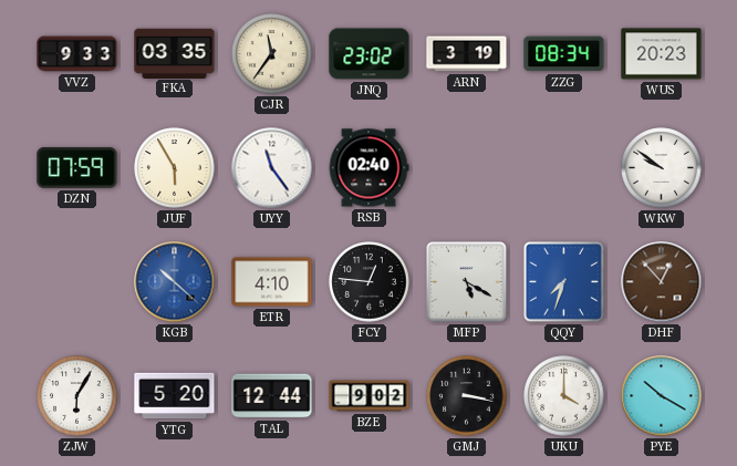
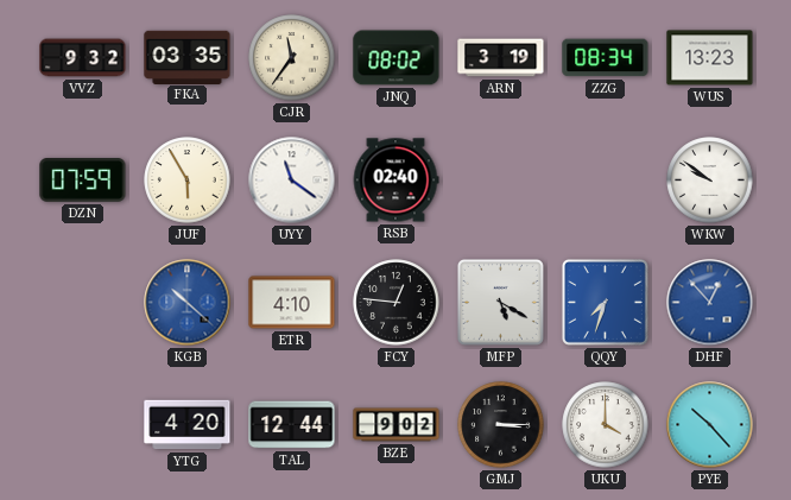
VVZ: 9:33 -> 9:32
JNQ: 23:02 -> 08:02
WUS: 20:23 -> 13:23
UYY: 11:24 -> 11:21
DHF dial: brown -> blue
ZJW: 6:05 -> none
YTG: 5:20 -> 4:20
GMJ: 3:17 -> 3:15
PYE: 10:20 -> 10:23
